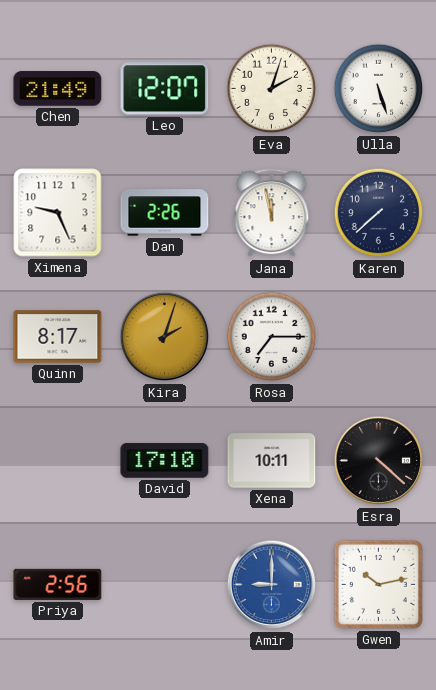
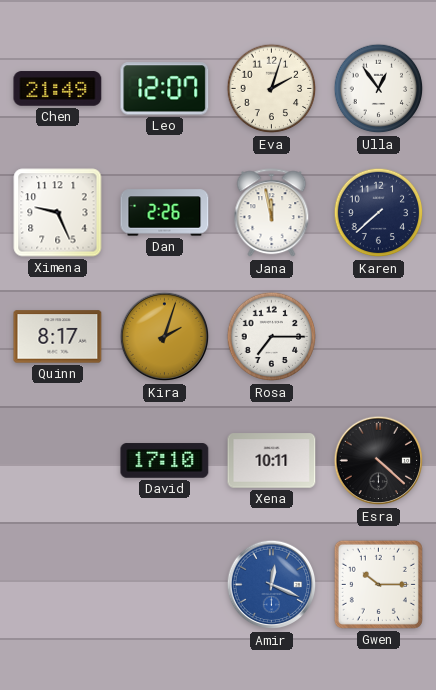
Ulla: 5:27 -> 12:54
Priya: 2:56 -> none
Amir: 9:00 -> 12:19
Gwen: 10:13 -> 10:15
